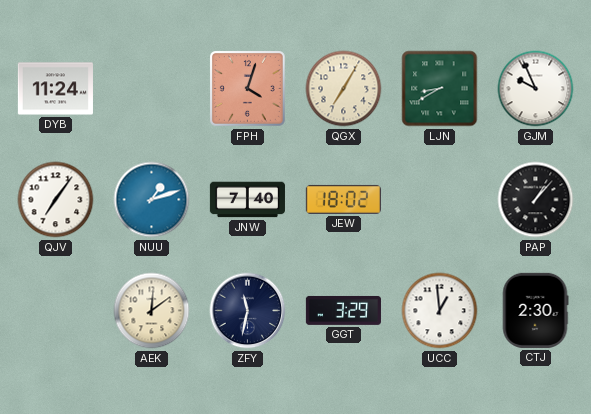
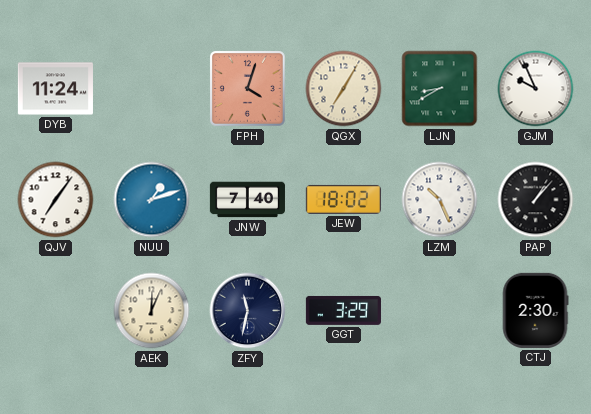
LZM: none -> 10:26
AEK: 12:09 -> 12:04
UCC: 12:59 -> none
